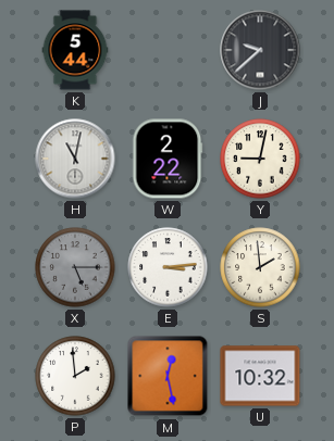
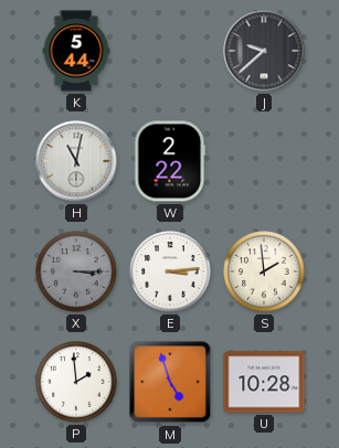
Y: 9:02 -> none
X: 5:15 -> 3:15
M: 12:28 -> 4:57
U: 10:32 -> 10:28
